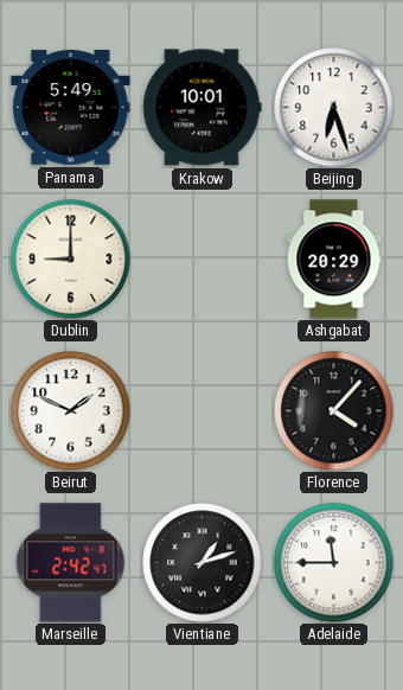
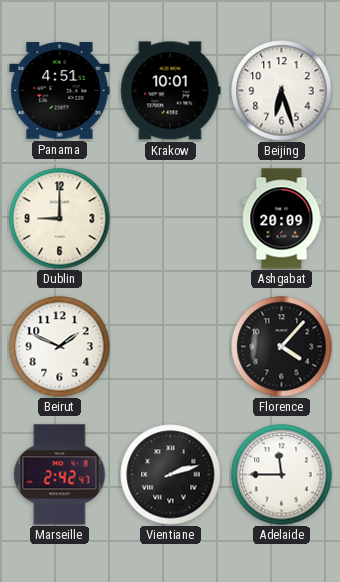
Panama: 5:49 -> 4:51
Ashgabat: 20:29 -> 20:09
Vientiane: 1:12 -> 2:12
